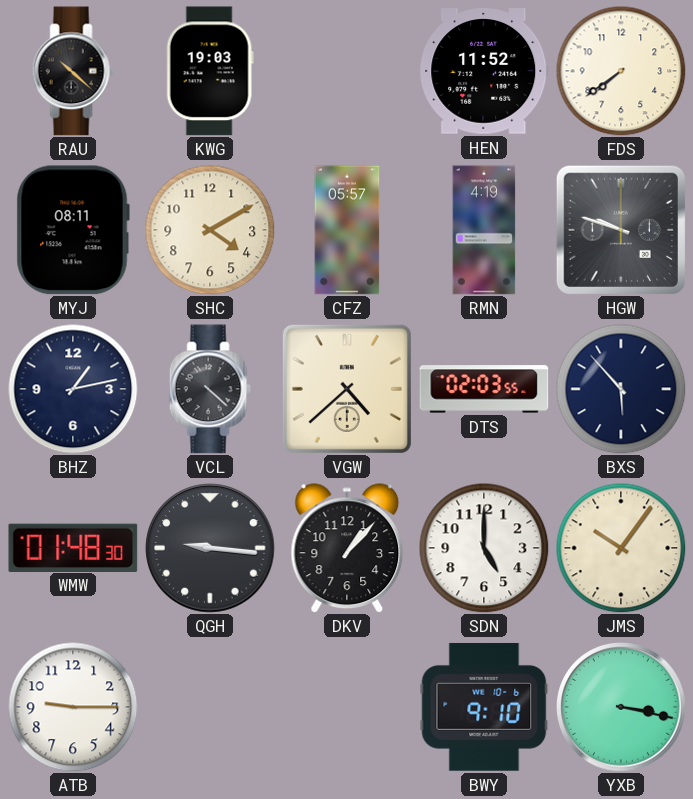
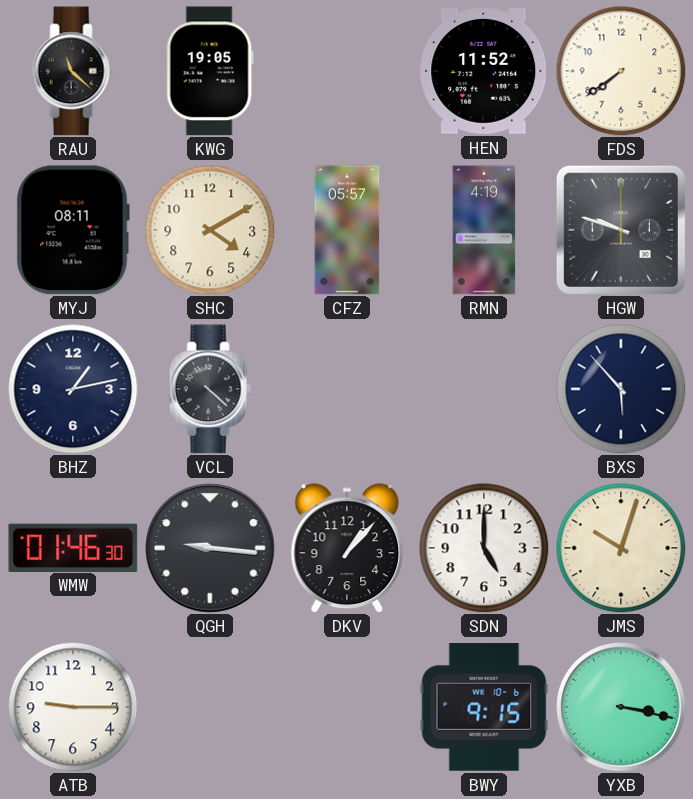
RAU: 10:22 -> 11:22
KWG: 19:03 -> 19:05
VGW: 4:38 -> none
DTS: 02:03 -> none
WMW: 01:48 -> 01:46
JMS: 10:06 -> 10:03
BWY: 9:10 -> 9:15
